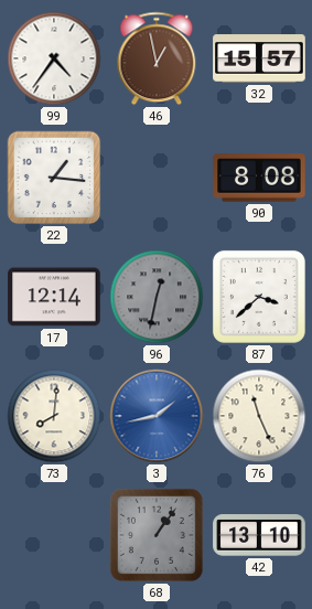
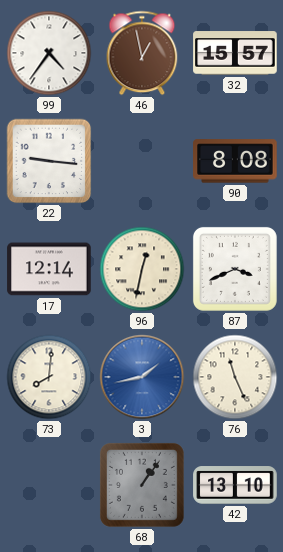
22: 1:16 -> 9:16
96 dial: grey -> cream
87: 3:38 -> 3:41
